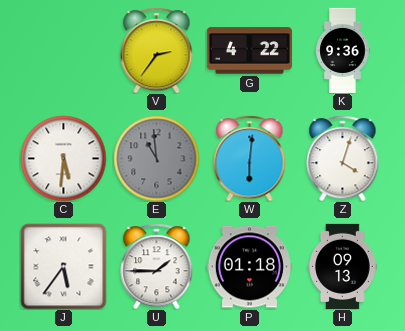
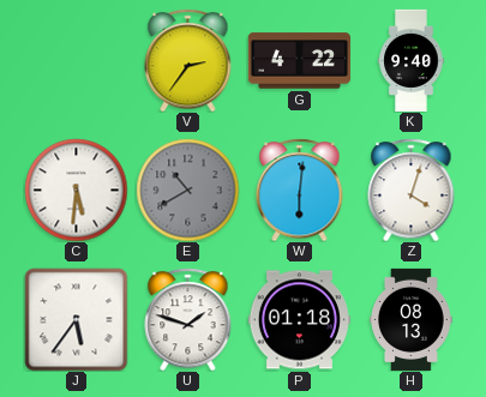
K: 9:36 -> 9:40
E: 10:59 -> 10:40
U: 1:45 -> 1:48
H: 09:13 -> 08:13
